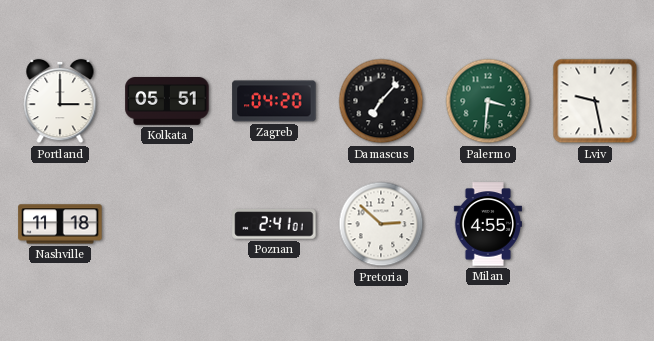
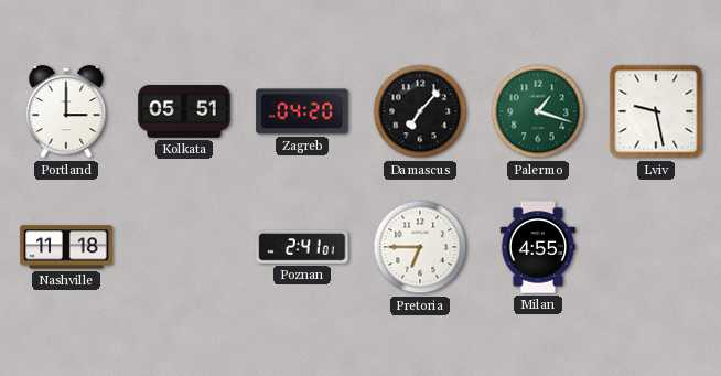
Palermo: 3:31 -> 1:18
Pretoria: 2:52 -> 6:45
